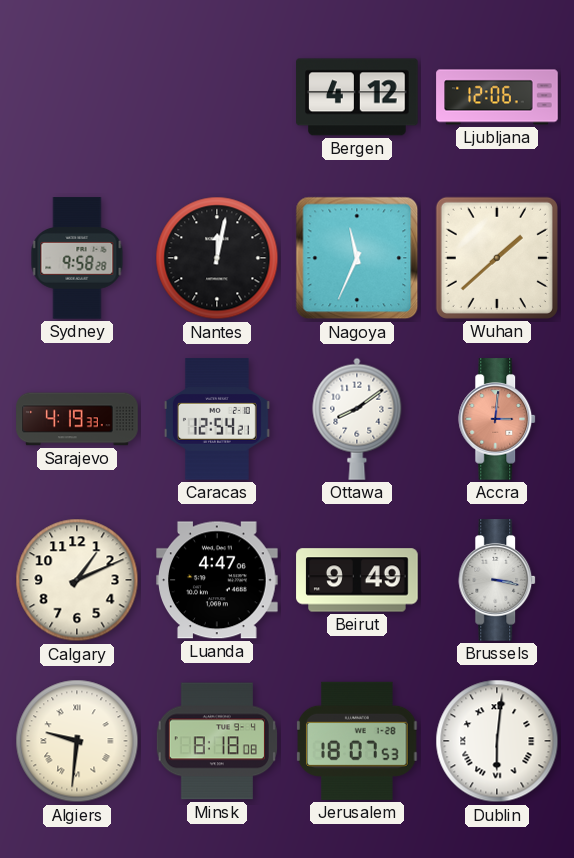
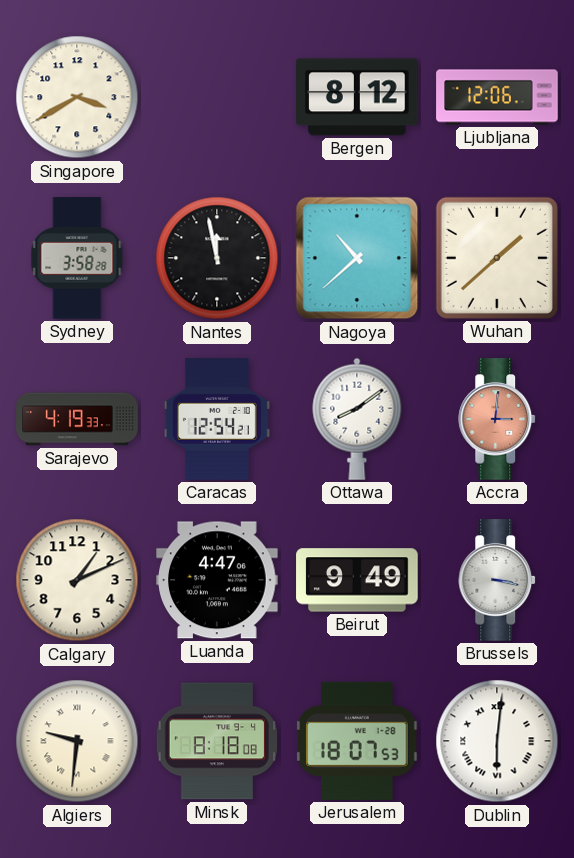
Singapore: none -> 3:40
Bergen: 4:12 -> 8:12
Sydney: 9:58 -> 3:58
Nantes: 12:02 -> 11:58
Nagoya: 11:34 -> 10:38
